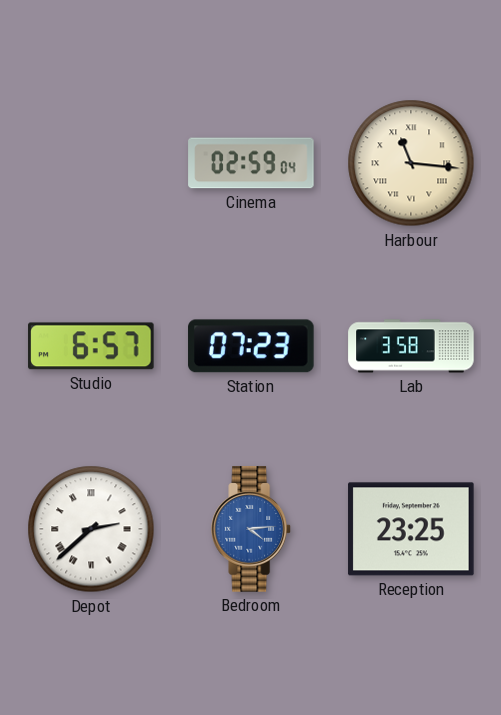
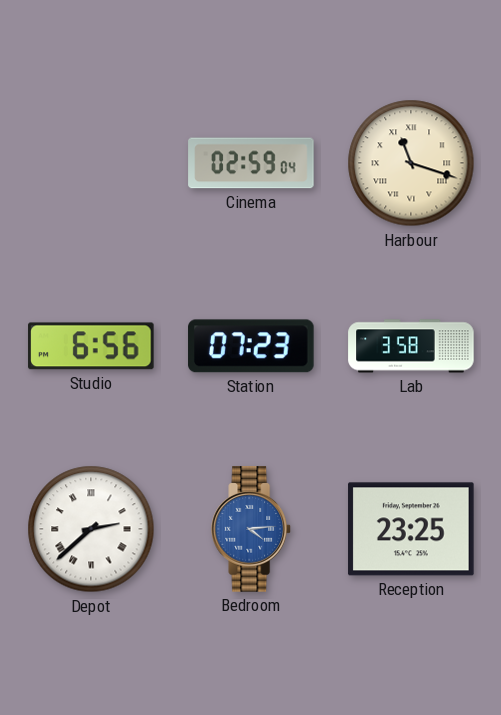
Harbour: 11:16 -> 11:18
Studio: 6:57 -> 6:56
